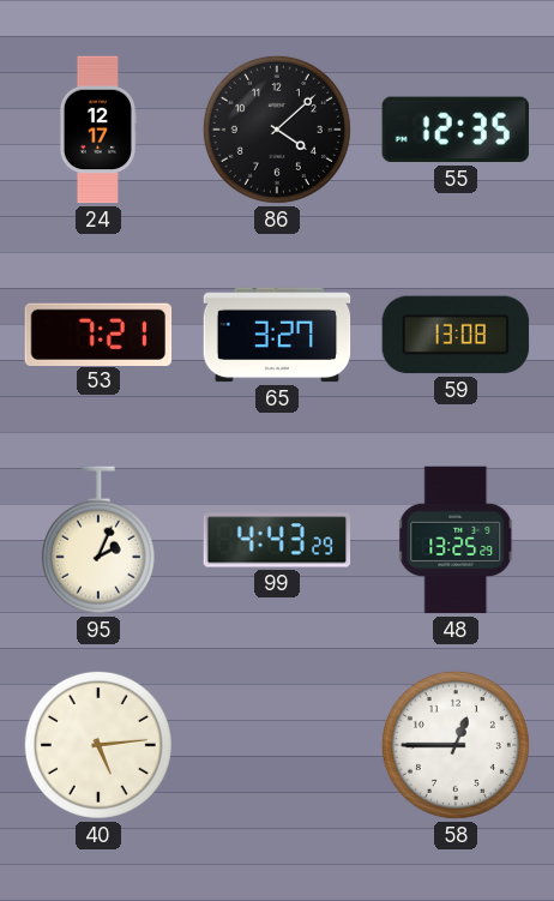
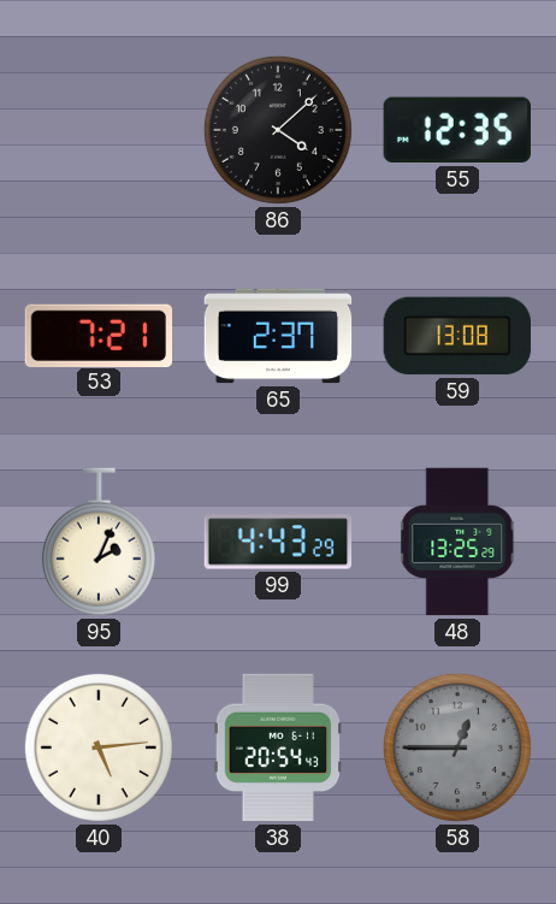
24: 12:17 -> none
65: 3:27 -> 2:37
38: none -> 20:54
58 dial: white -> grey
